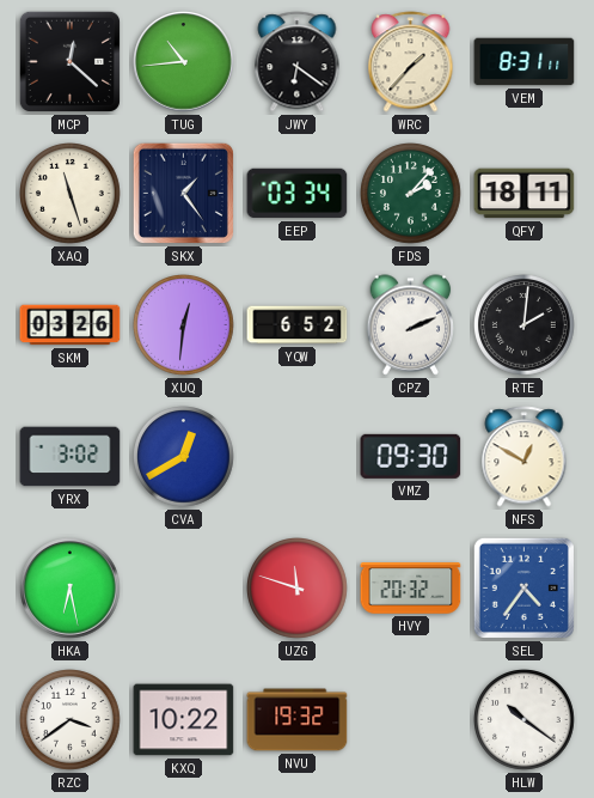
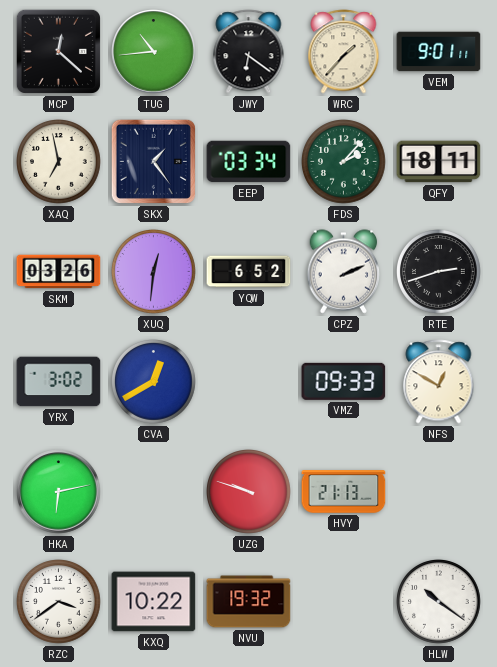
VEM: 8:31 -> 9:01
XAQ: 11:27 -> 6:58
RTE: 2:01 -> 2:42
VMZ: 09:30 -> 09:33
HKA: 6:28 -> 6:13
UZG: 11:48 -> 9:48
HVY: 20:32 -> 21:13
SEL: 4:36 -> none
